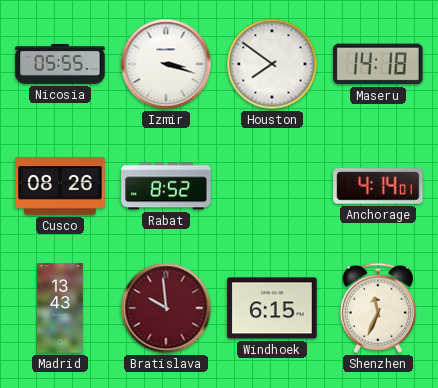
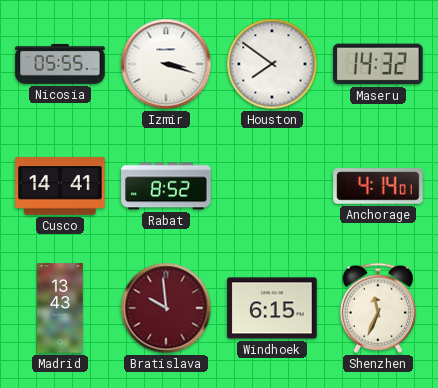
Maseru: 14:18 -> 14:32
Cusco: 08:26 -> 14:41
